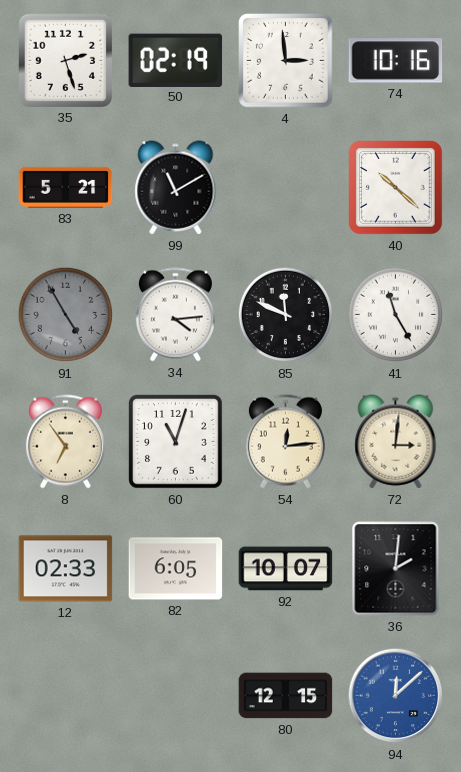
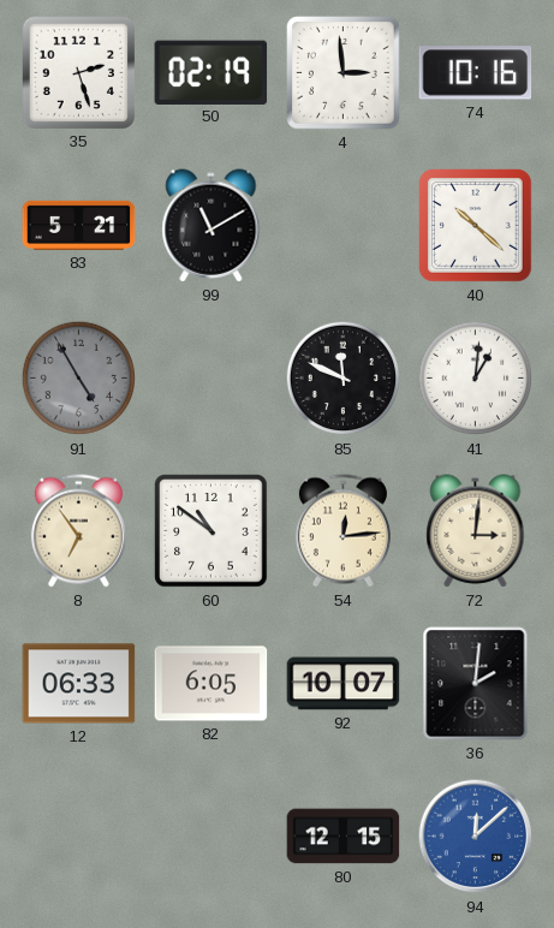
34: 4:14 -> none
41: 11:25 -> 1:01
60: 11:03 -> 10:51
12: 02:33 -> 06:33
